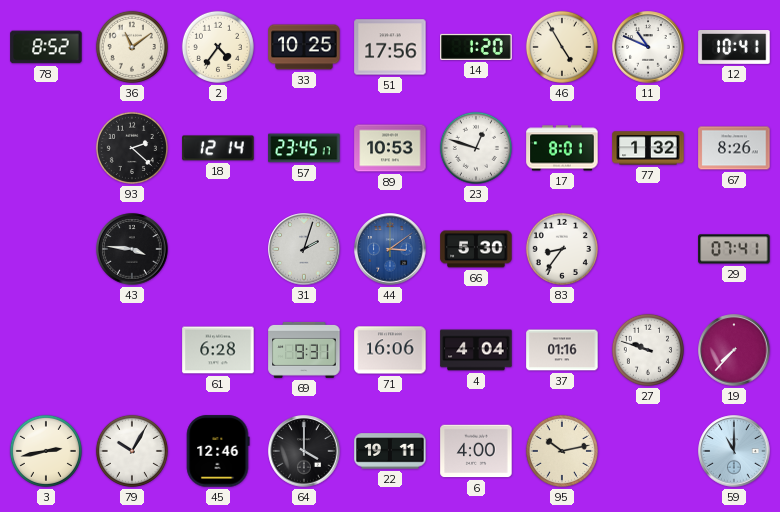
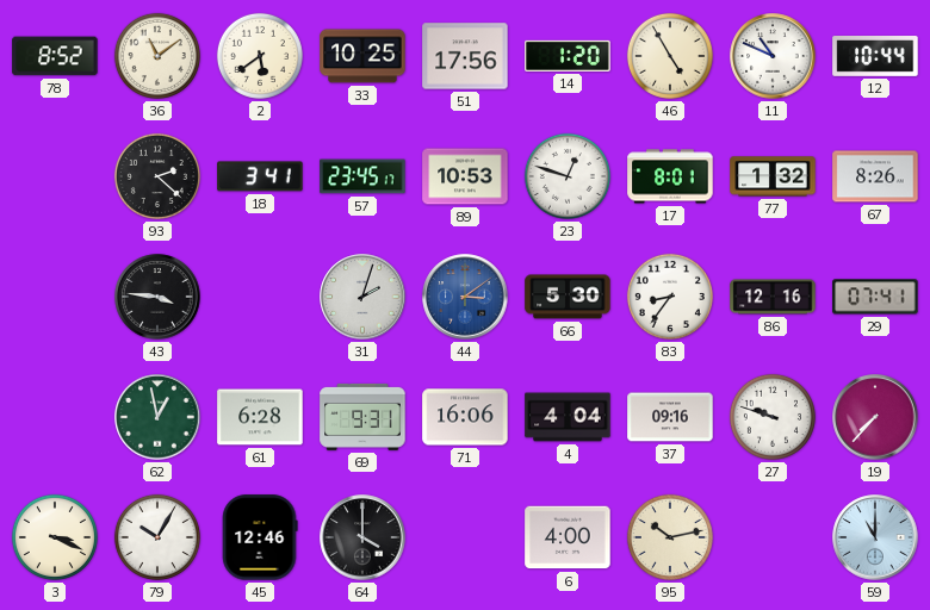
2: 4:36 -> 5:39
12: 10:41 -> 10:44
18: 12:14 -> 3:41
86: none -> 12:16
62: none -> 12:58
37: 01:16 -> 09:16
3: 2:43 -> 3:19
22: 19:11 -> none
